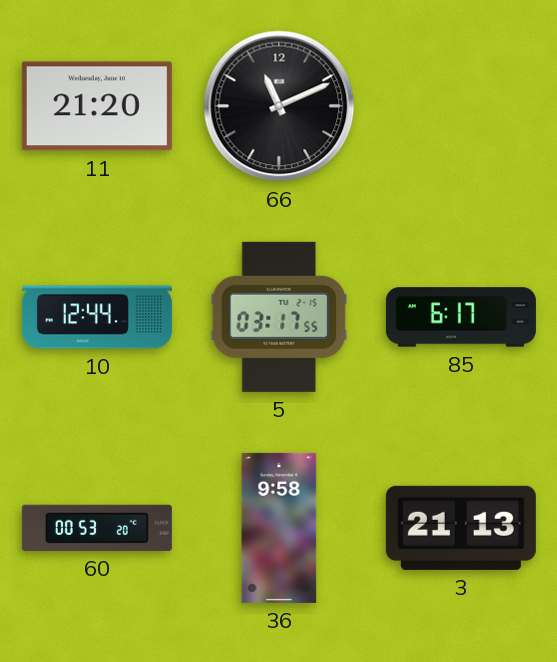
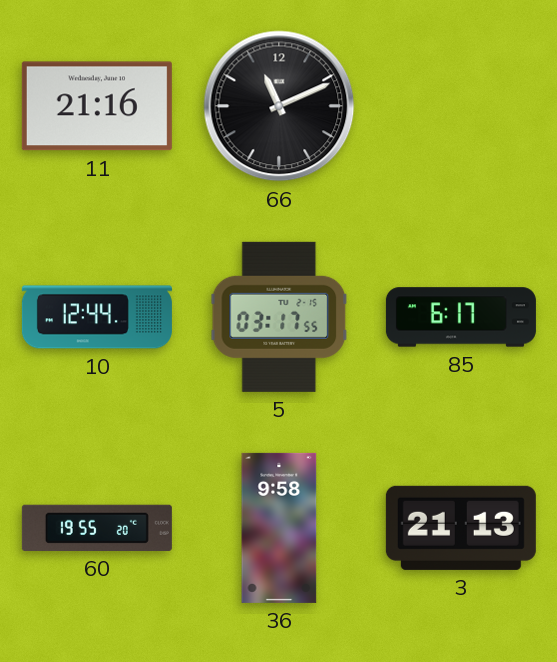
11: 21:20 -> 21:16
60: 00:53 -> 19:55
